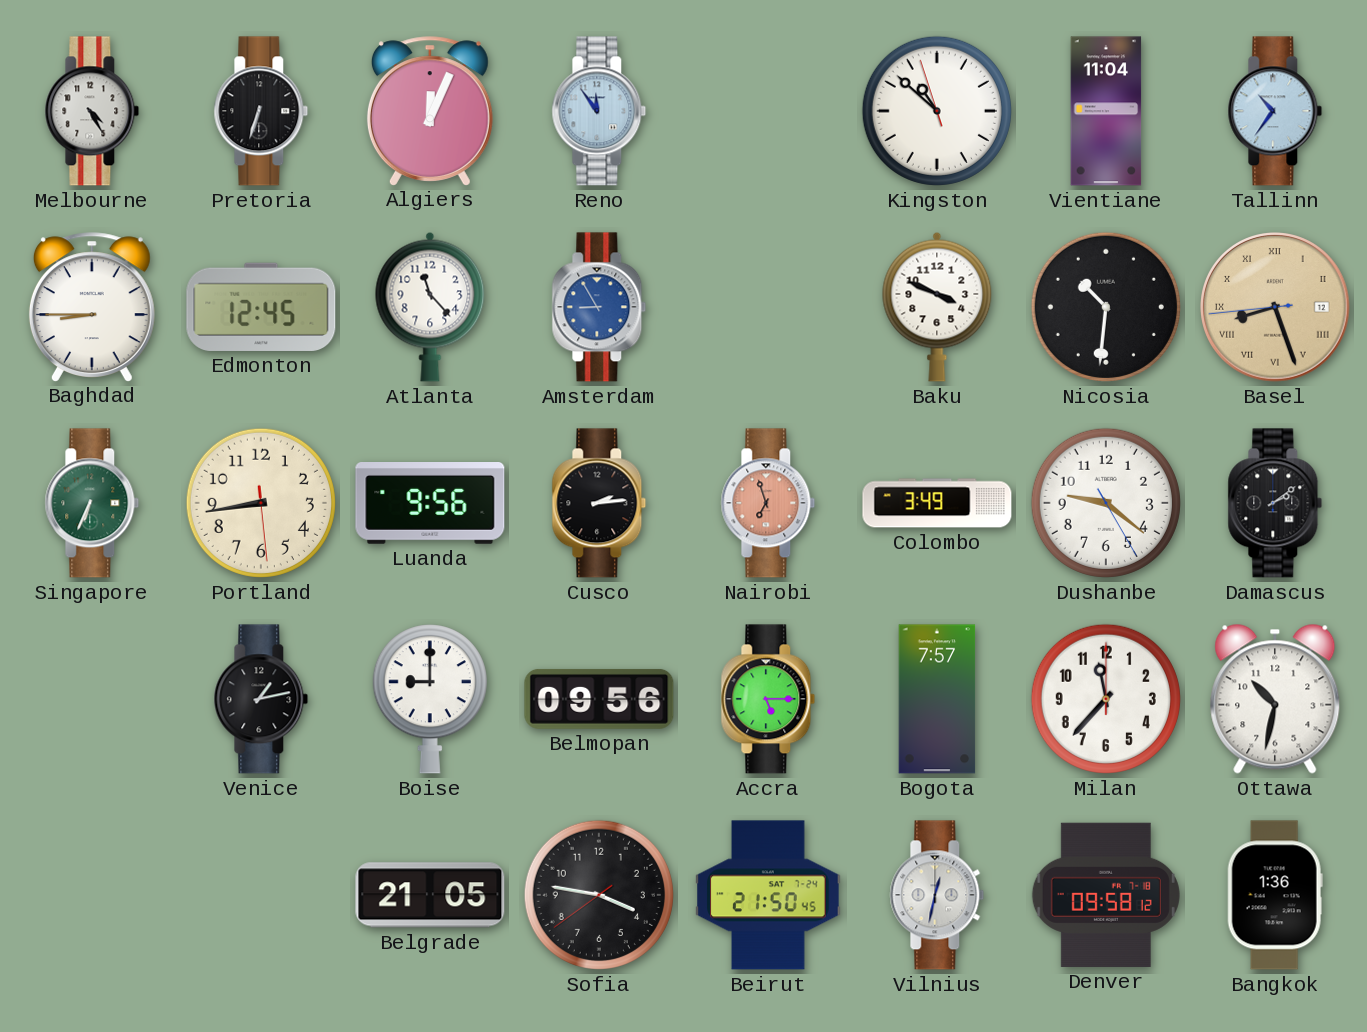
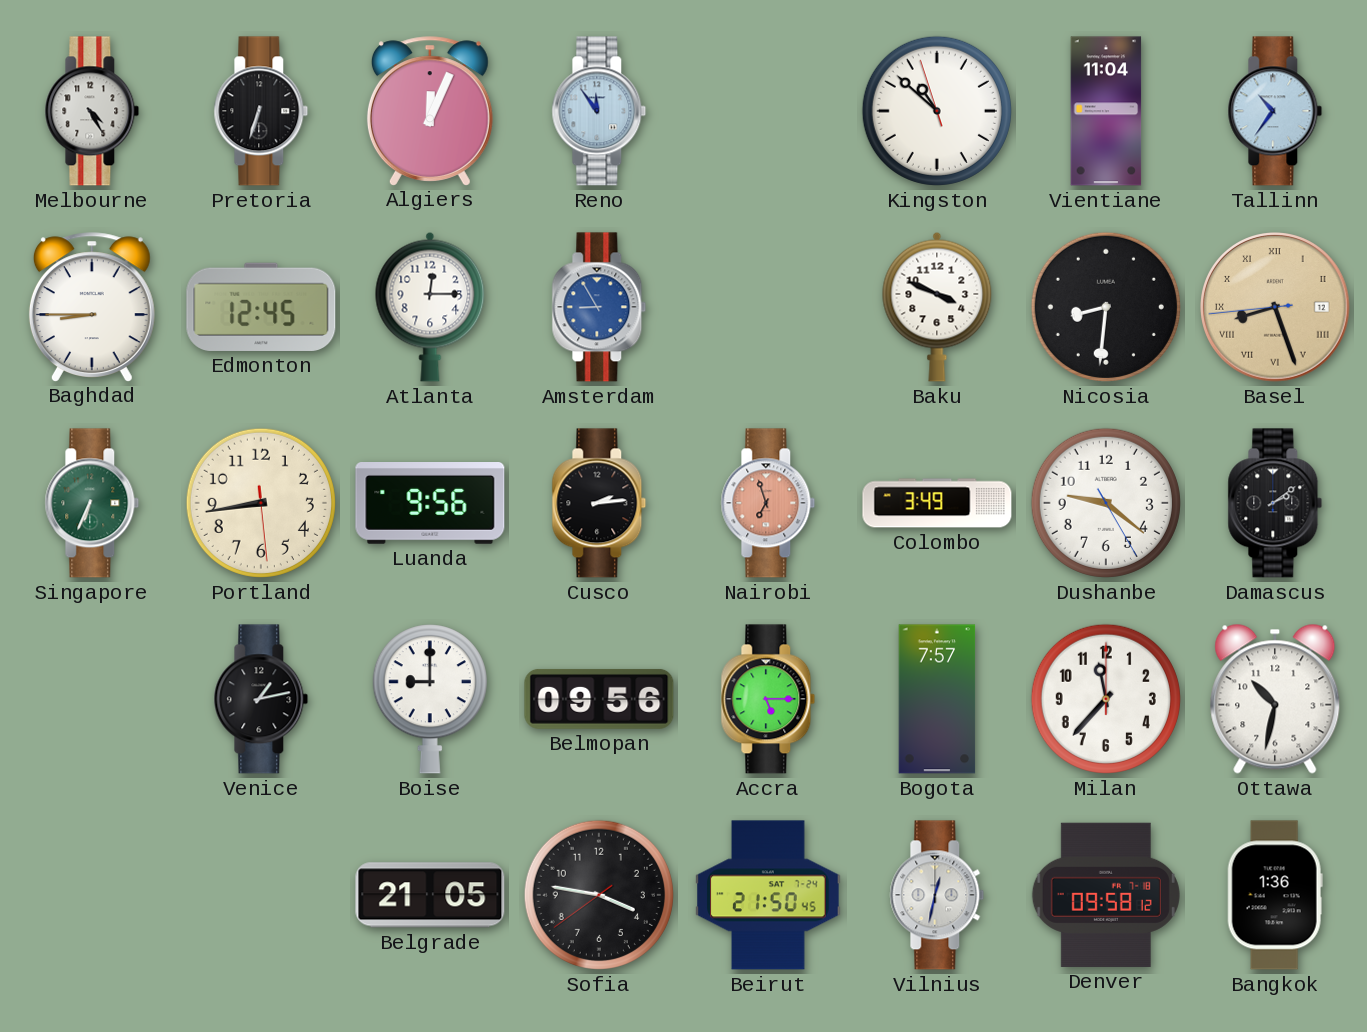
Atlanta: 11:23 -> 12:15
Nicosia: 10:31 -> 8:31
